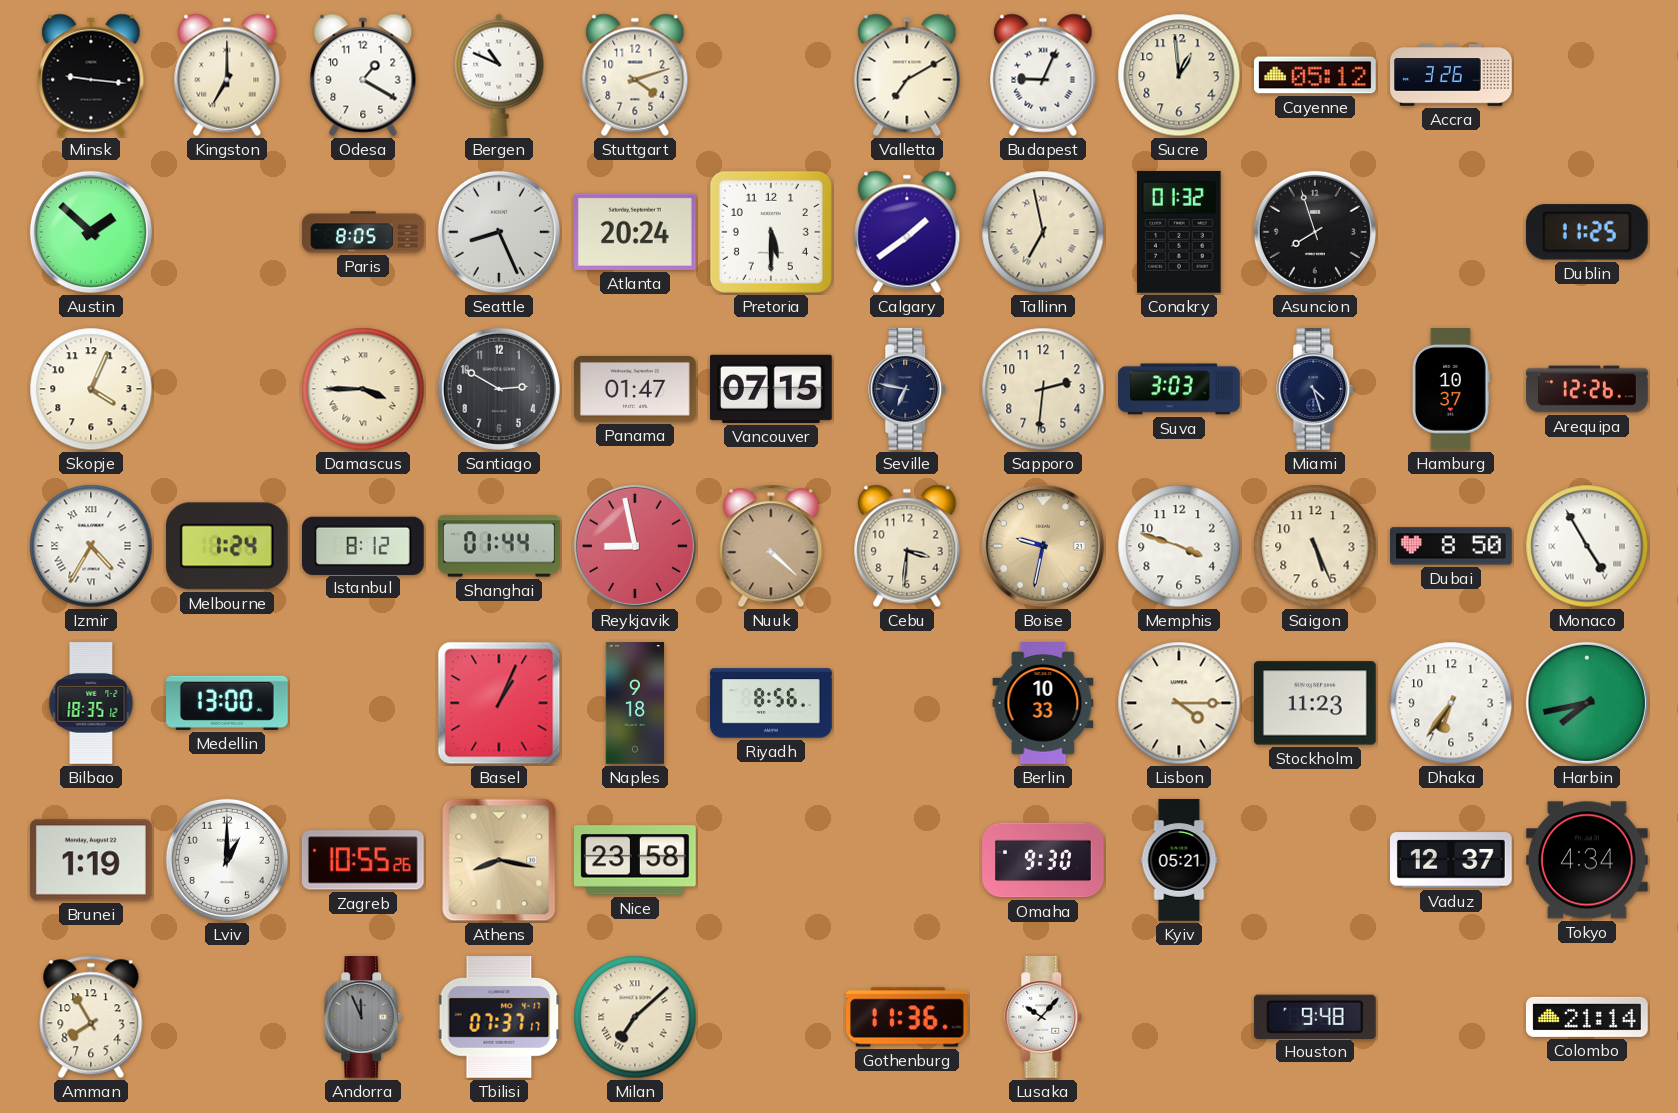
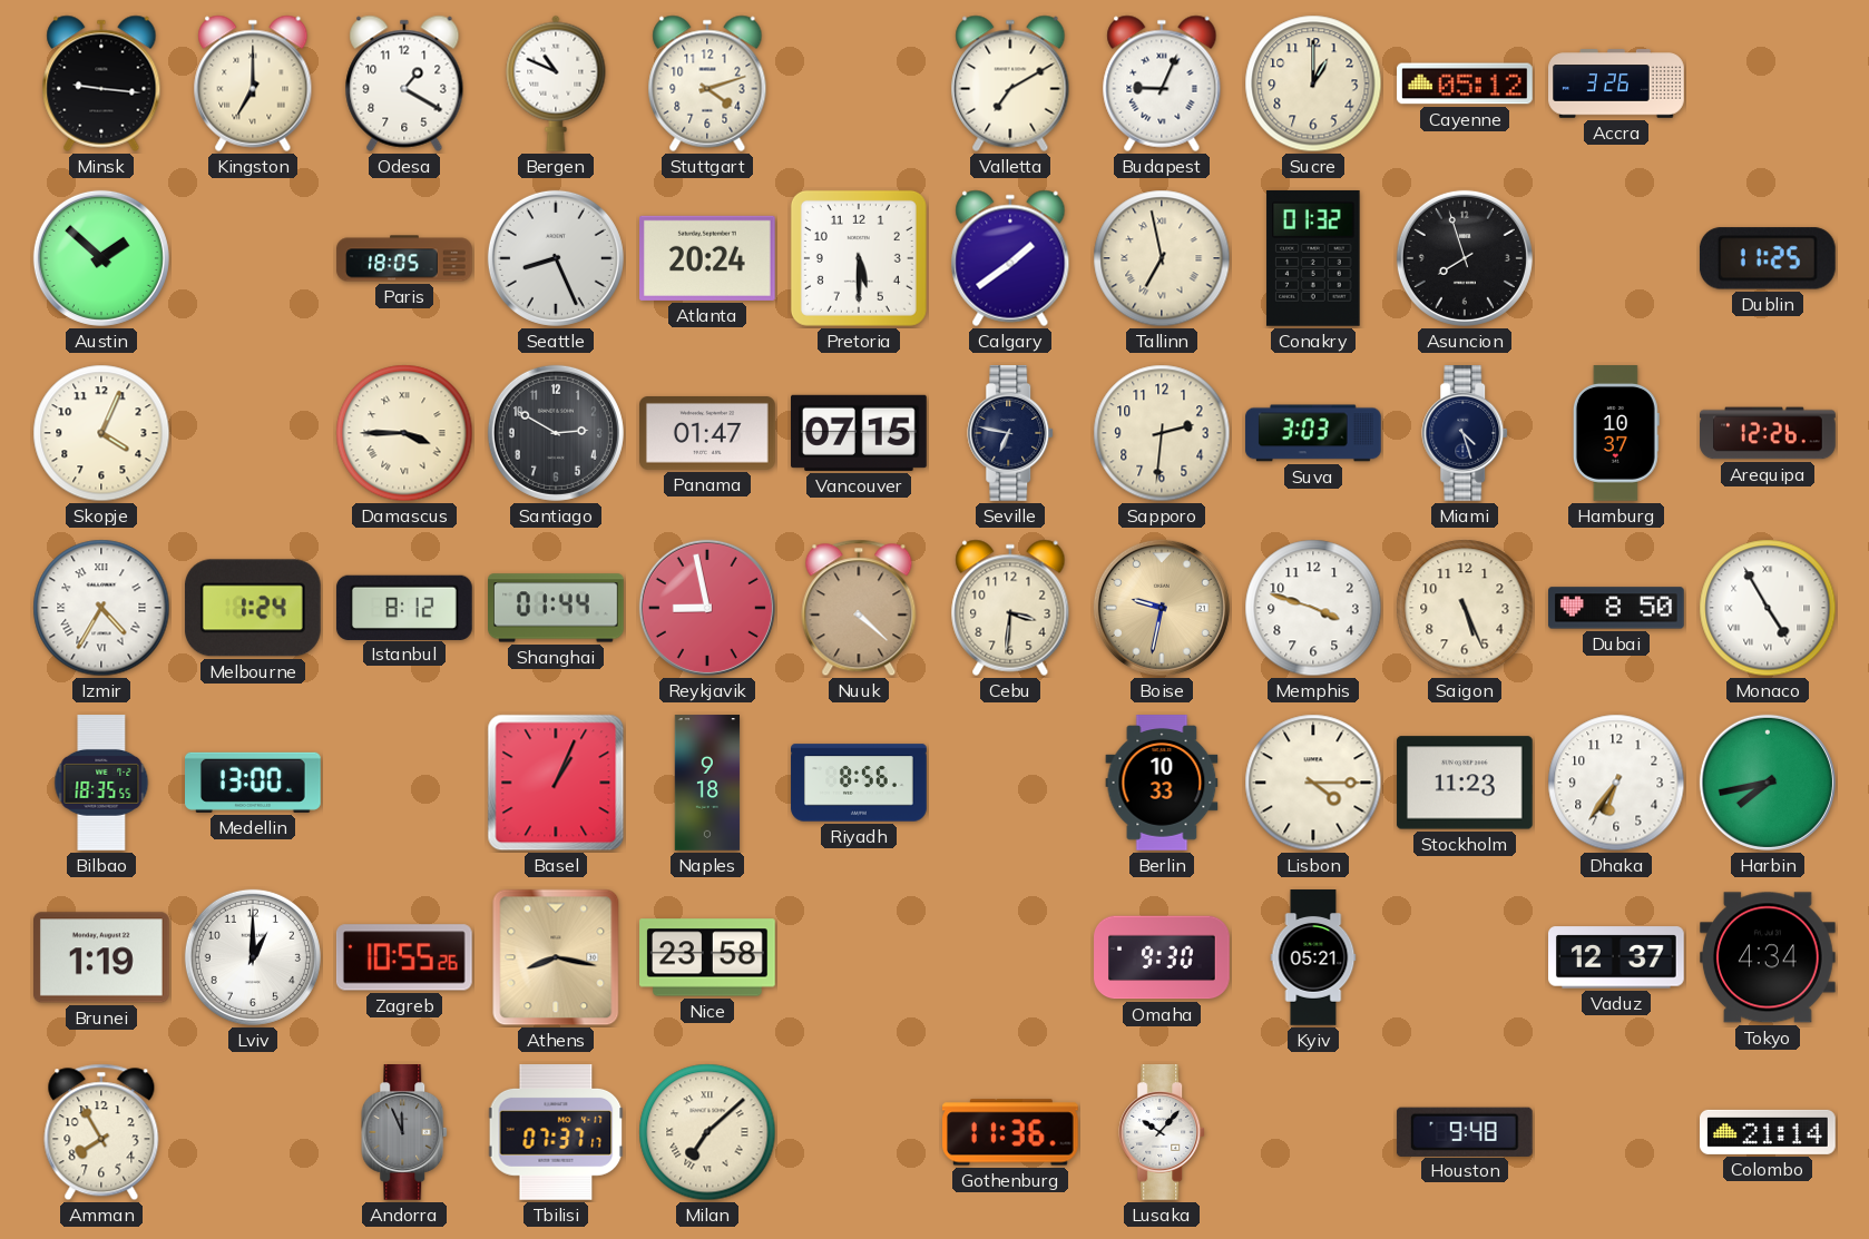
Sucre: 12:59 -> 1:00
Paris: 8:05 -> 18:05
Bilbao: 18:35:12 -> 18:35:55
